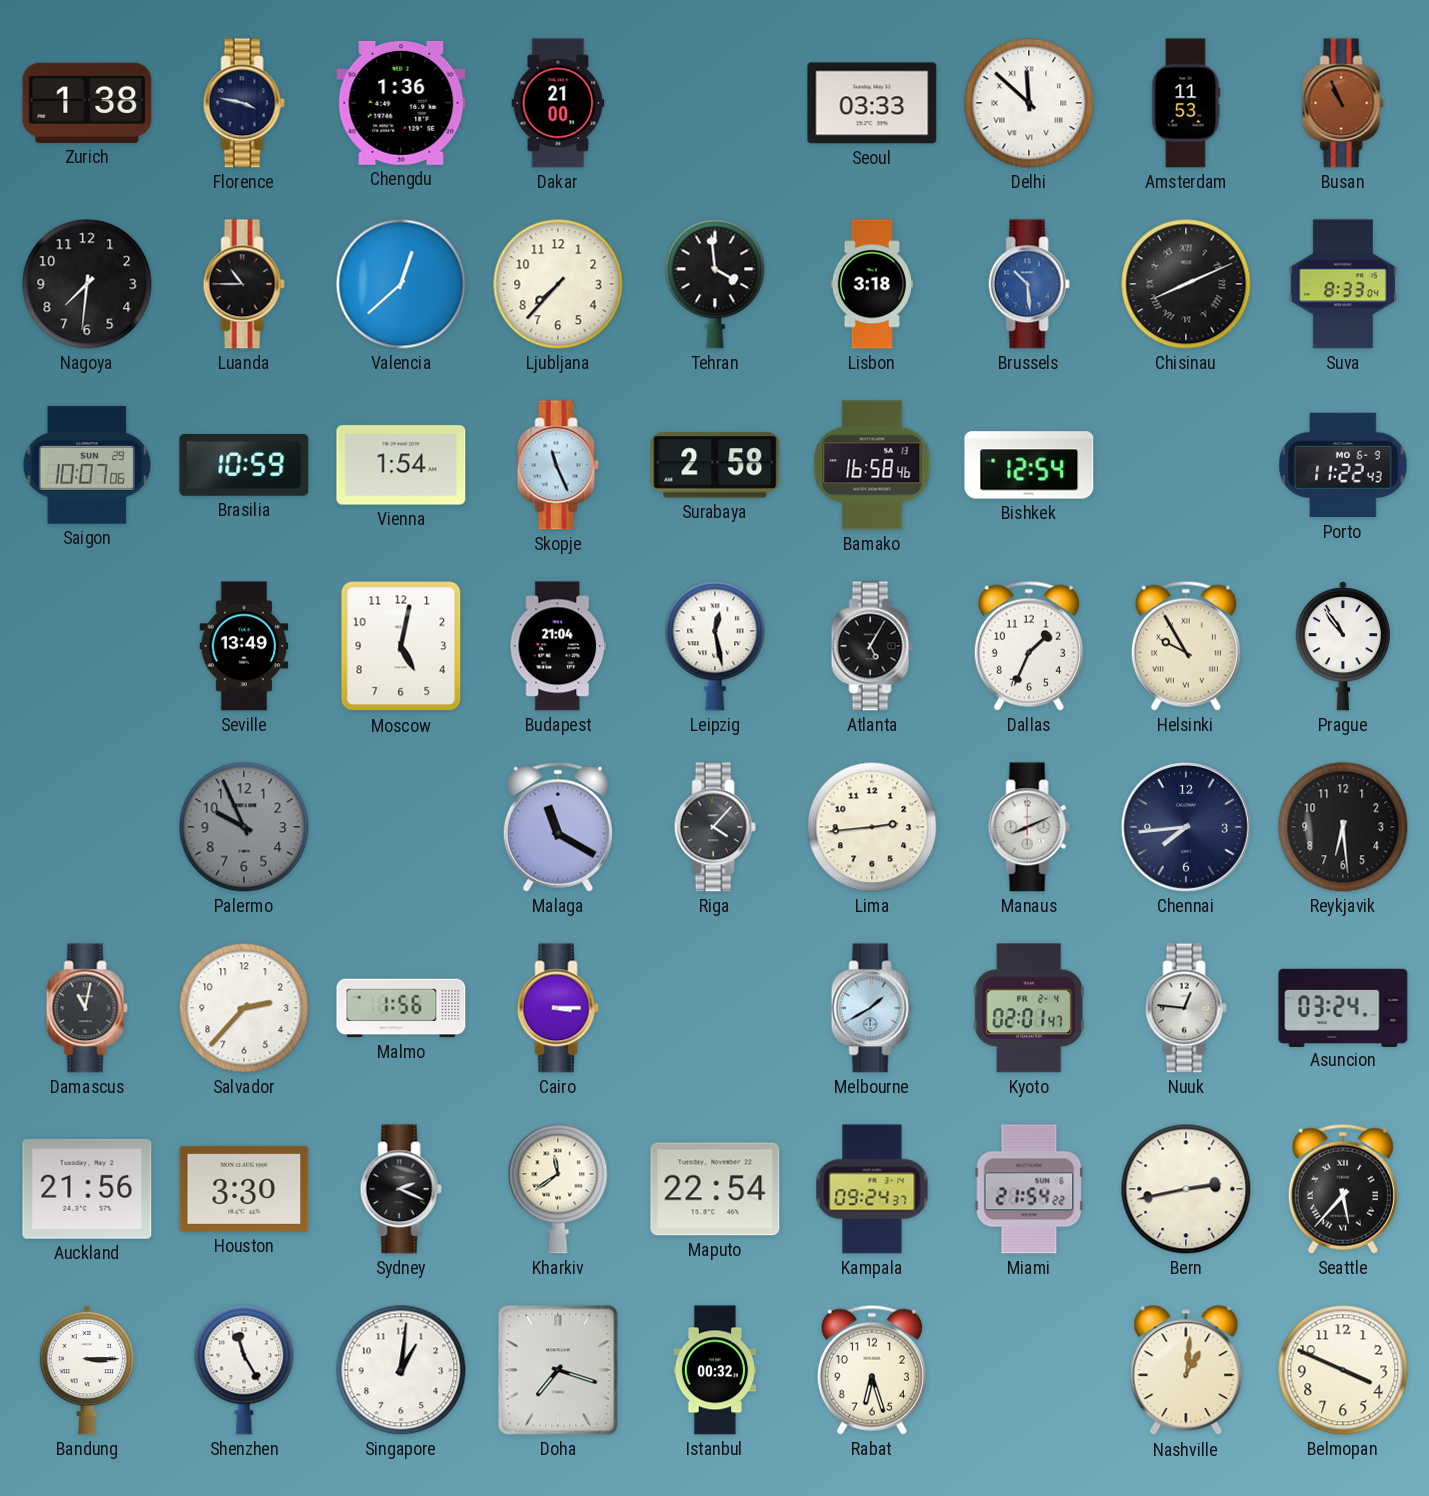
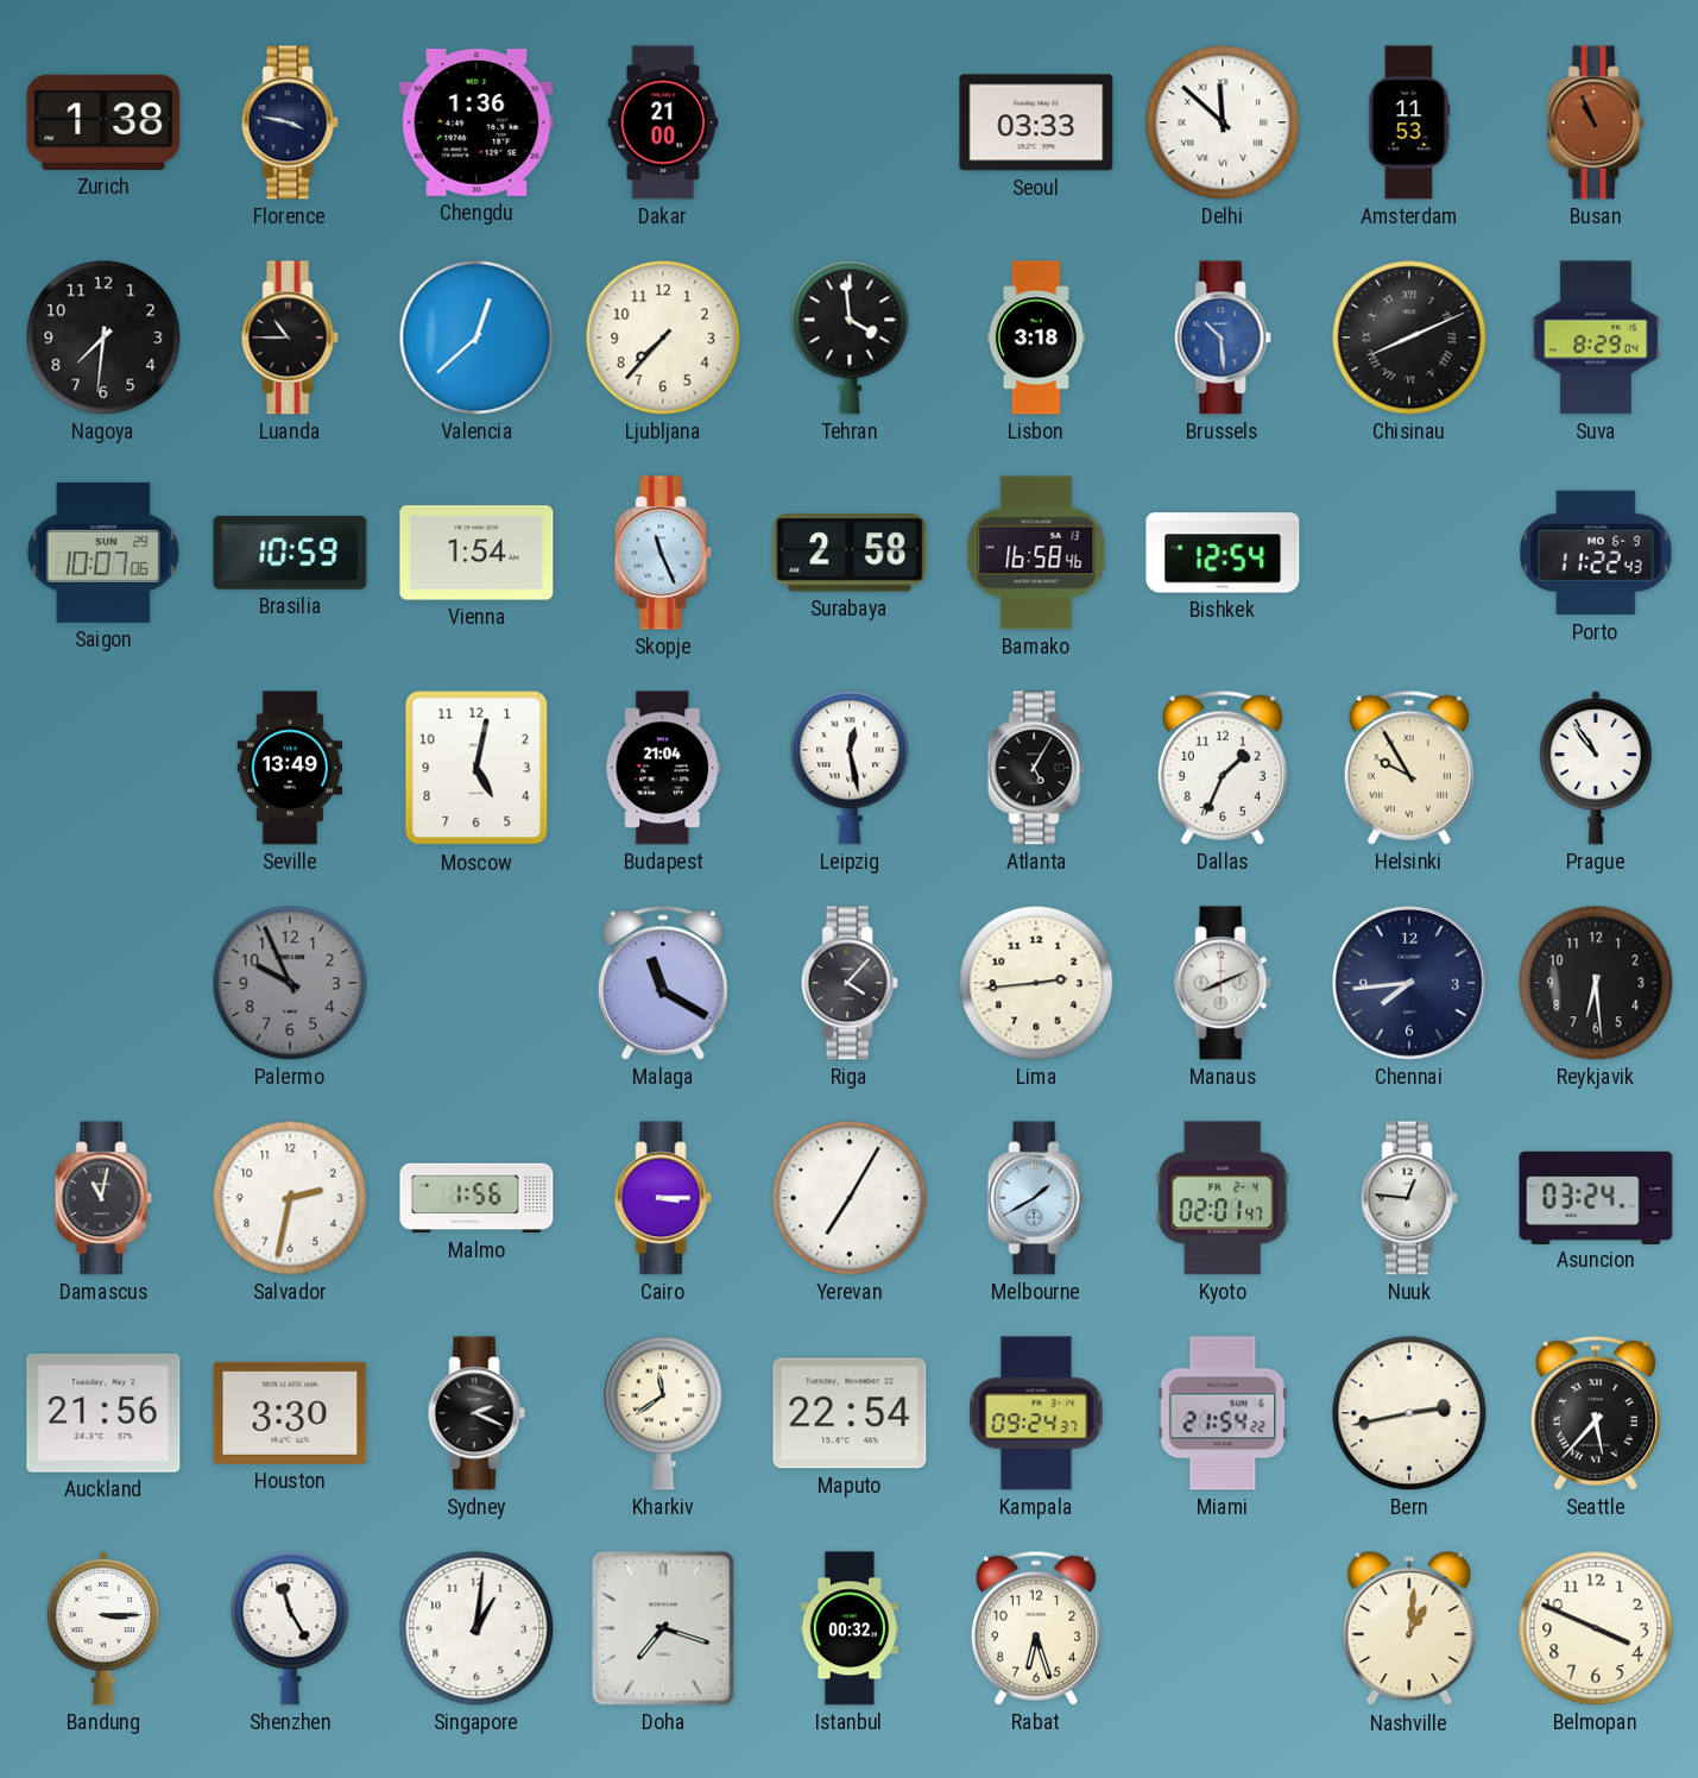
Suva: 8:33 -> 8:29
Salvador: 2:37 -> 2:32
Yerevan: none -> 7:05
